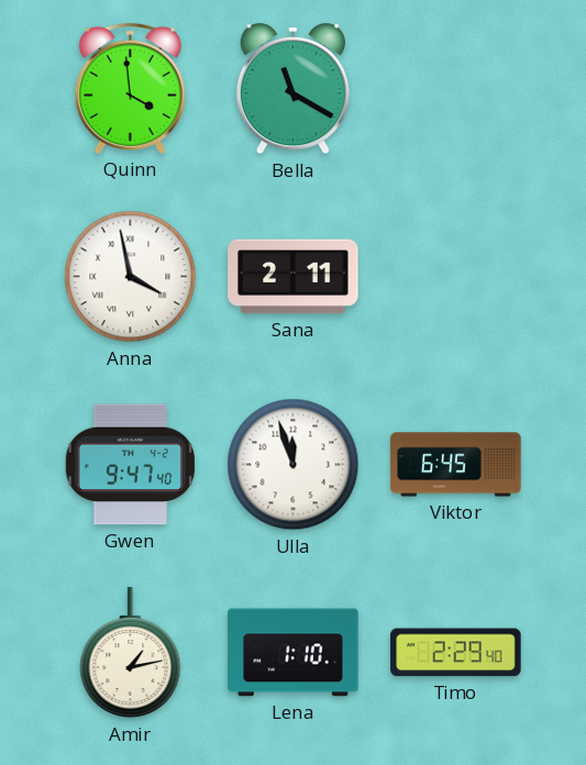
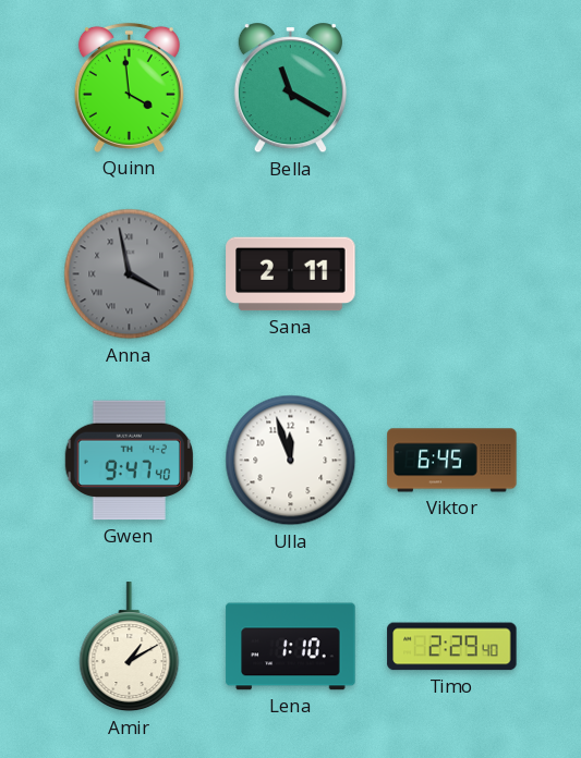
Anna dial: white -> grey
Amir: 1:13 -> 1:10
